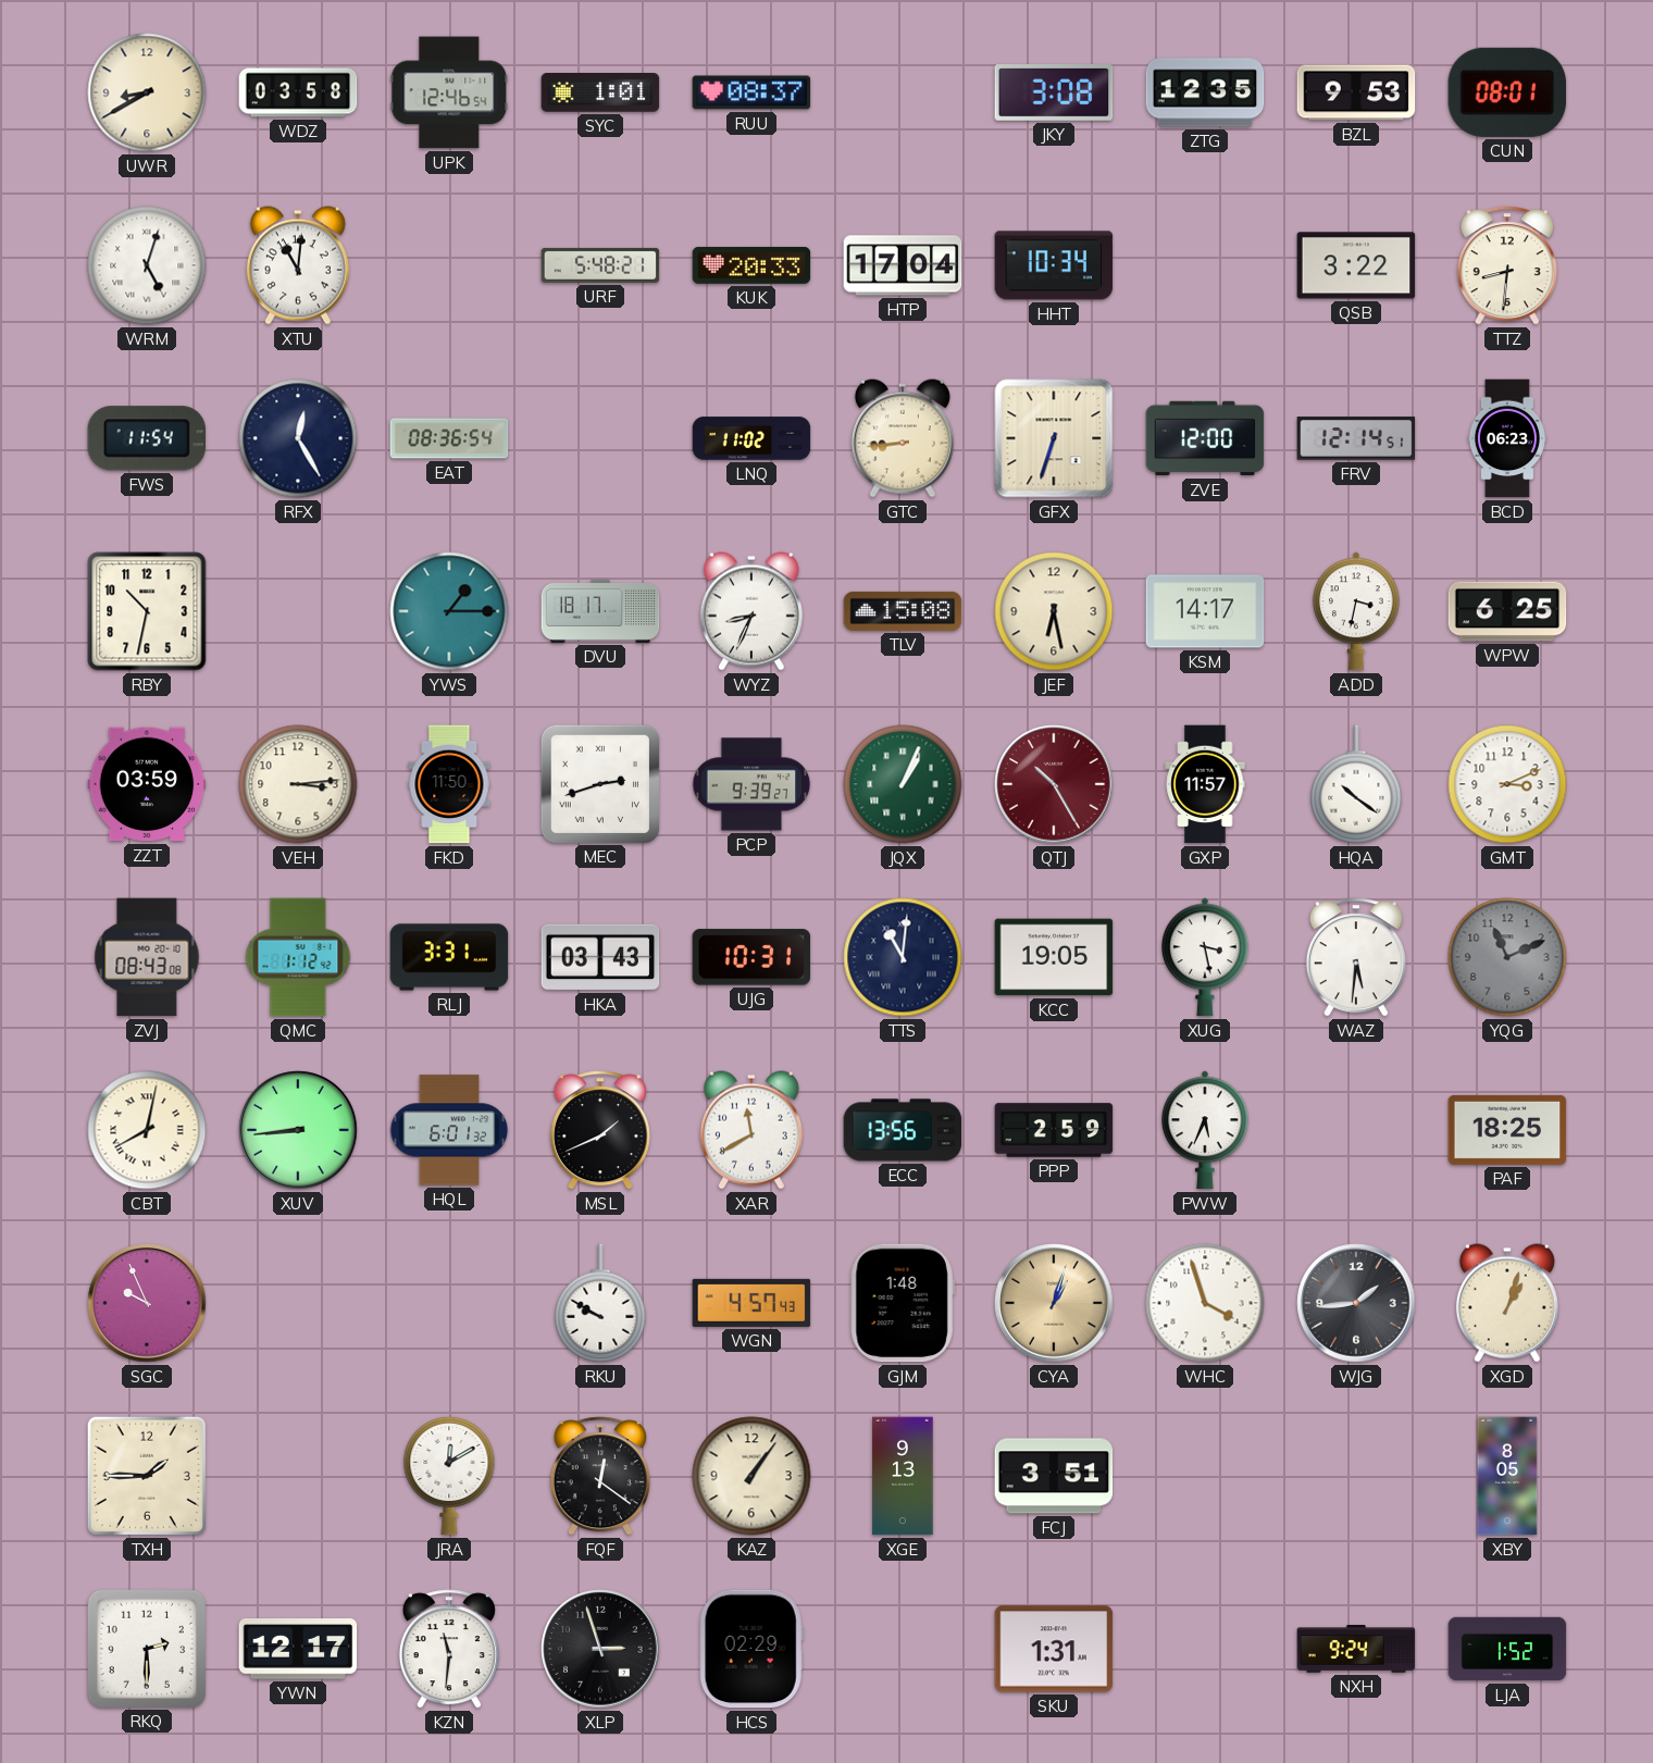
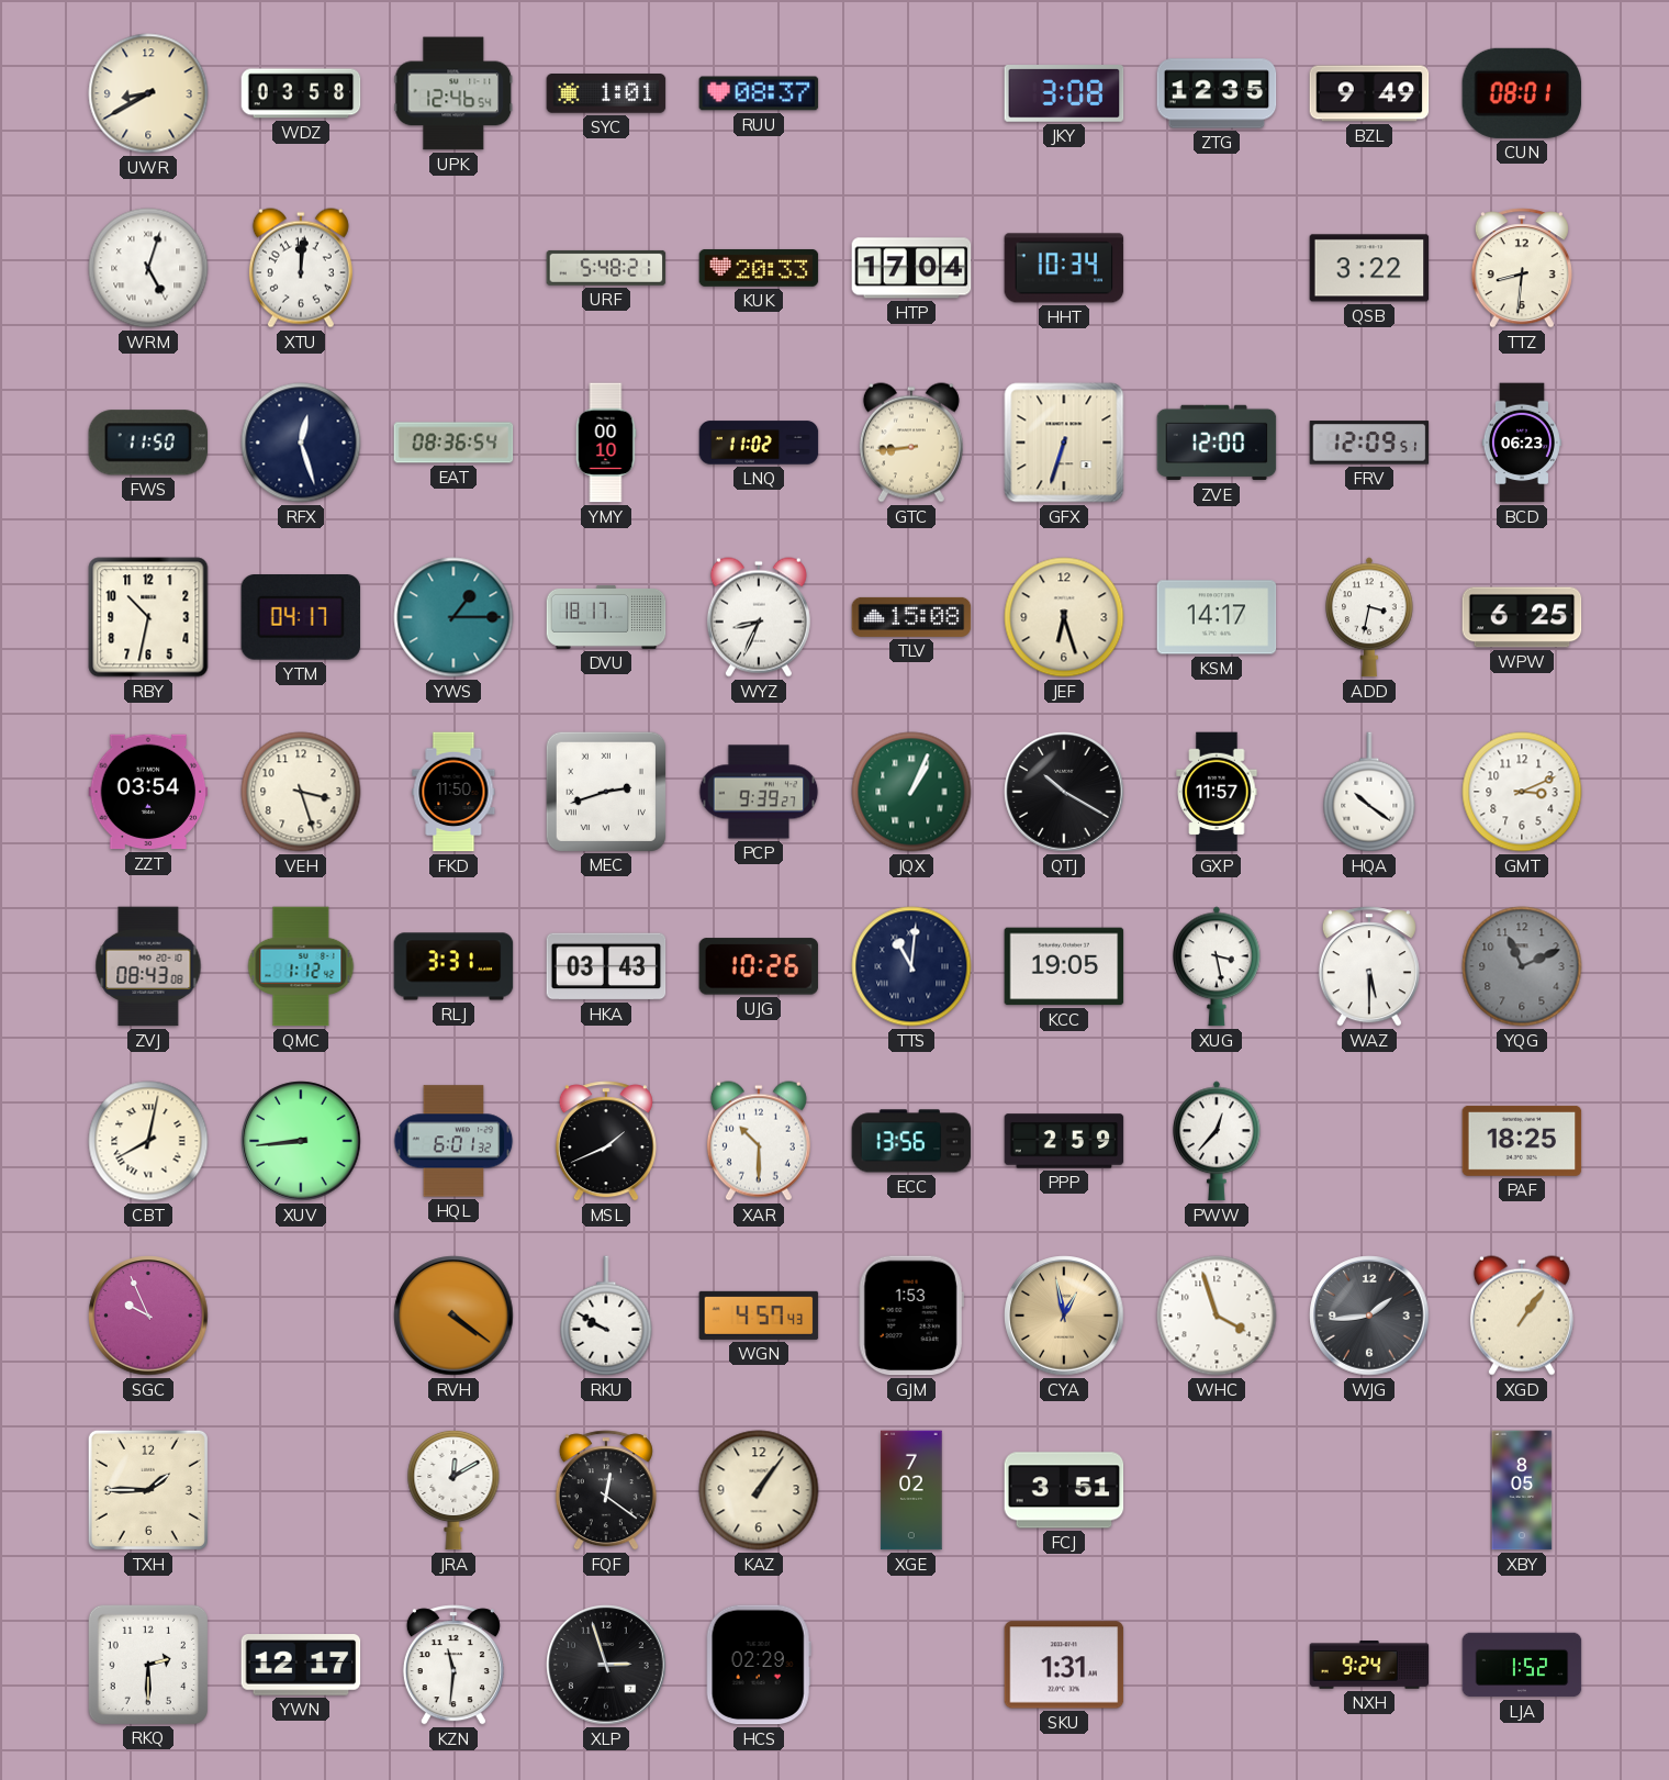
BZL: 9:53 -> 9:49
XTU: 11:01 -> 12:01
FWS: 11:54 -> 11:50
RFX: 12:25 -> 12:27
YMY: none -> 00:10
FRV: 12:14 -> 12:09
YTM: none -> 04:17
JEF: 6:28 -> 6:27
ZZT: 03:59 -> 03:54
VEH: 3:14 -> 3:27
QTJ: 10:25 -> 10:20
QTJ dial: burgundy -> black
UJG: 10:31 -> 10:26
WAZ: 5:31 -> 5:30
XAR: 11:40 -> 10:30
PWW: 5:34 -> 12:37
RVH: none -> 4:21
GJM: 1:48 -> 1:53
CYA: 1:03 -> 12:58
XGD: 1:03 -> 1:06
XGE: 9:13 -> 7:02
